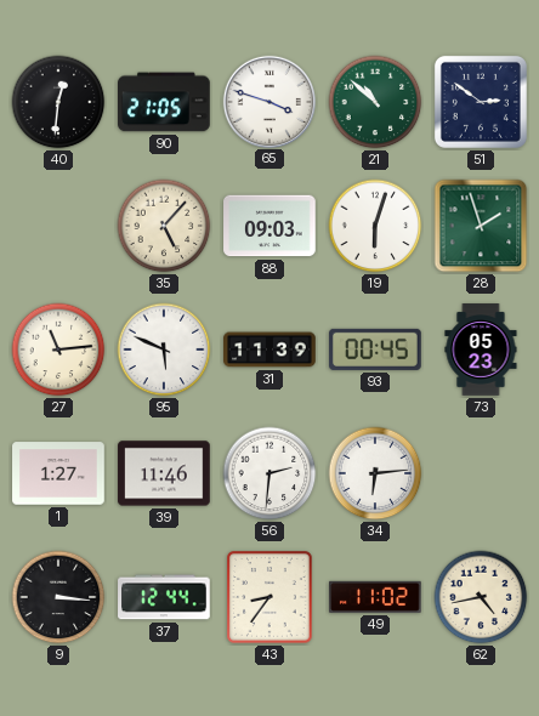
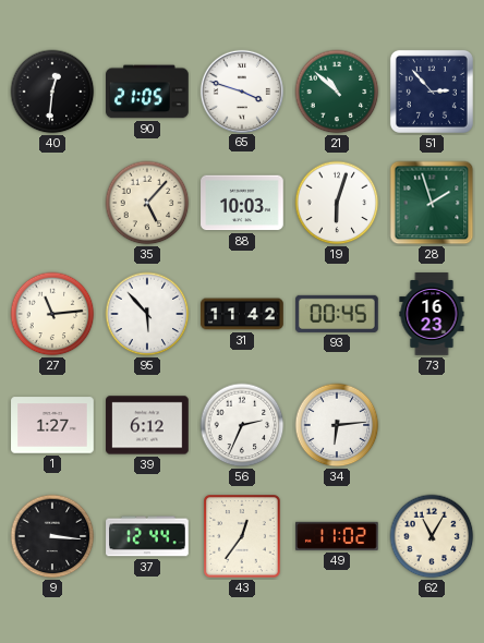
51: 2:51 -> 2:53
88: 09:03 -> 10:03
95: 5:49 -> 5:53
31: 11:39 -> 11:42
73: 05:23 -> 16:23
39: 11:46 -> 6:12
56: 2:31 -> 2:34
43: 8:36 -> 12:36
62: 4:43 -> 11:05
